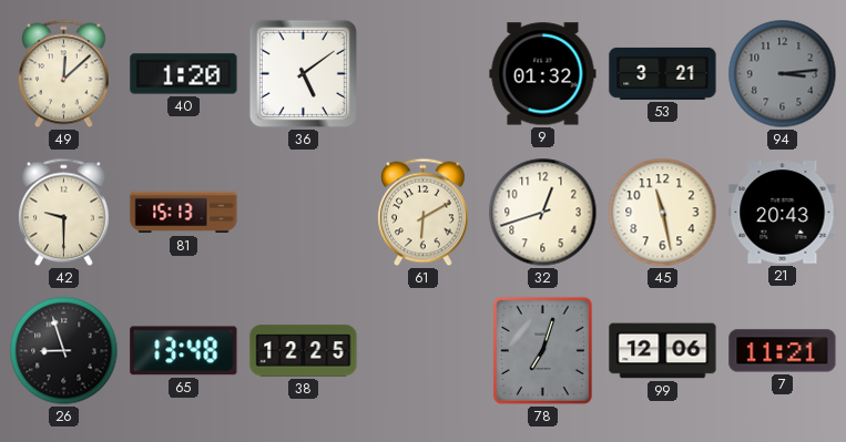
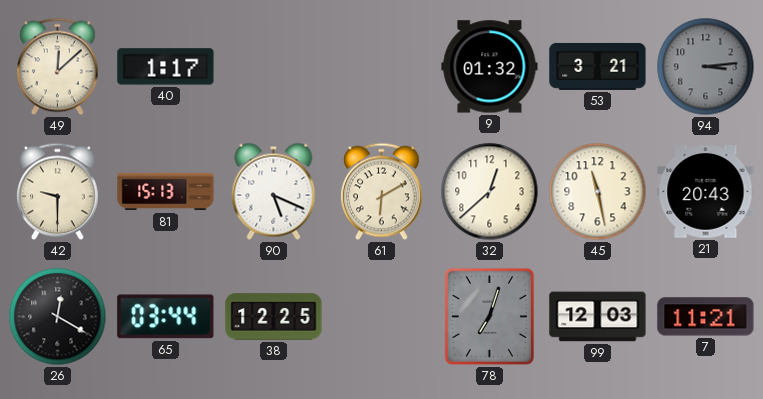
40: 1:20 -> 1:17
36: 5:09 -> none
90: none -> 5:19
32: 12:42 -> 12:38
26: 8:57 -> 12:20
65: 13:48 -> 03:44
99: 12:06 -> 12:03
